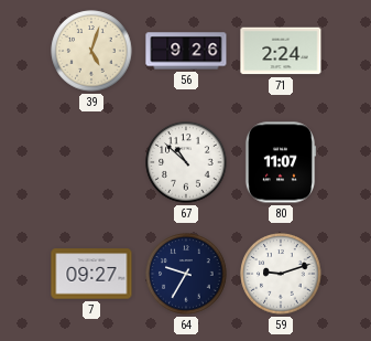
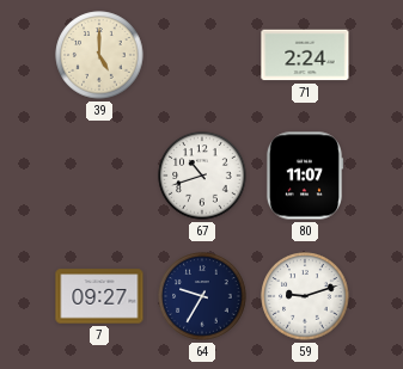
39: 5:03 -> 5:00
56: 9:26 -> none
67: 10:52 -> 10:42
